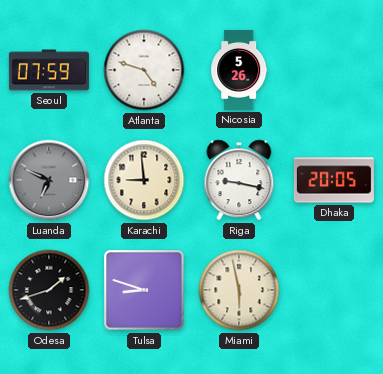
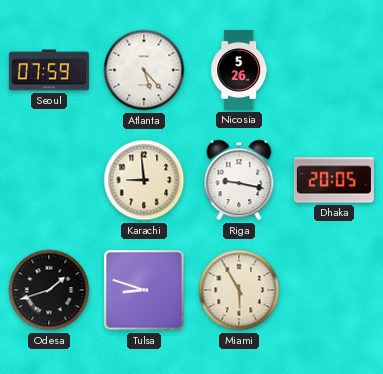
Atlanta: 4:48 -> 5:23
Luanda: 6:49 -> none
Miami: 5:58 -> 5:55
